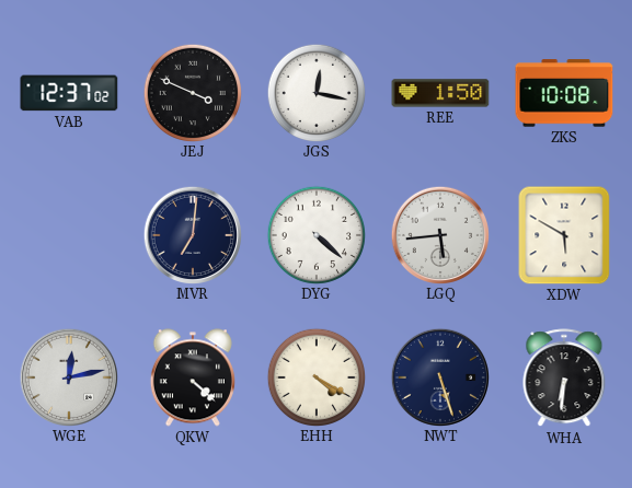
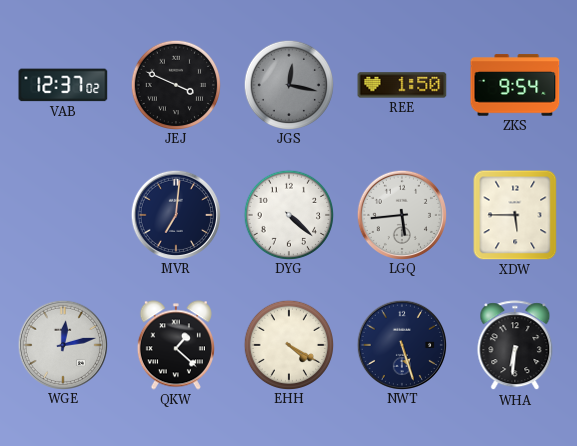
JGS dial: white -> grey
ZKS: 10:08 -> 9:54
XDW: 5:50 -> 5:45
QKW: 4:22 -> 1:22
